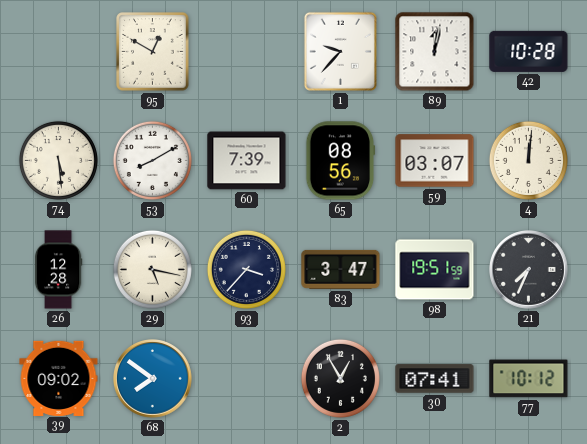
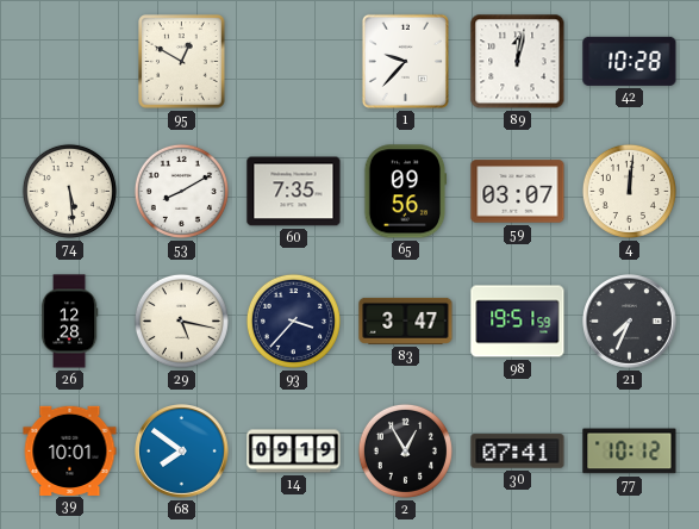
60: 7:39 -> 7:35
65: 08:56 -> 09:56
39: 09:02 -> 10:01
14: none -> 09:19
